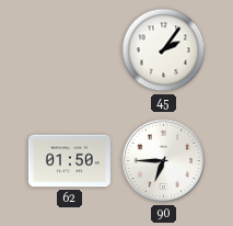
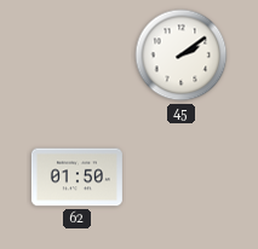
45: 2:06 -> 2:09
90: 6:45 -> none
